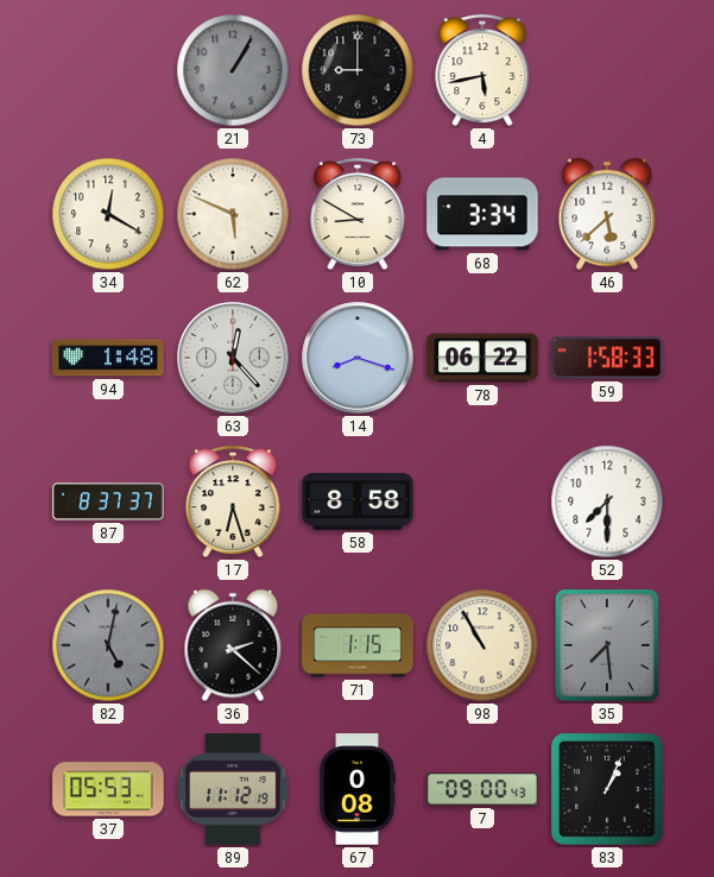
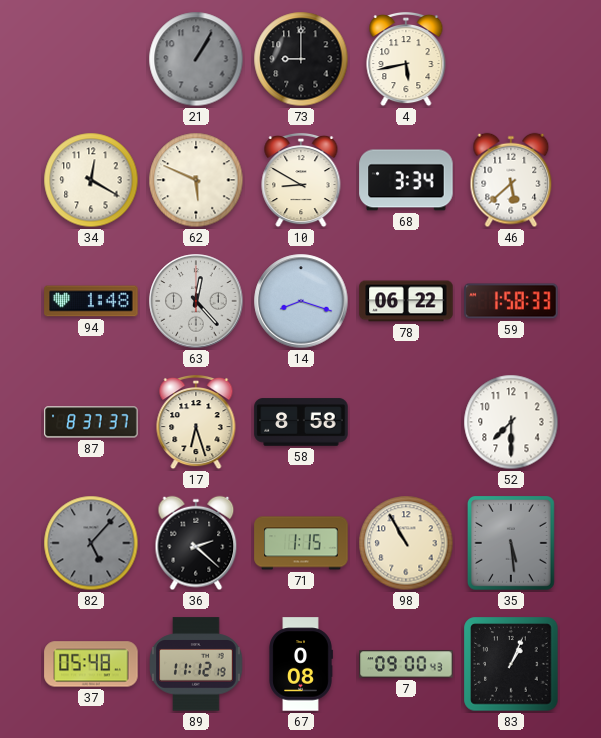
82: 5:02 -> 5:07
35: 7:29 -> 5:29
37: 05:53 -> 05:48
